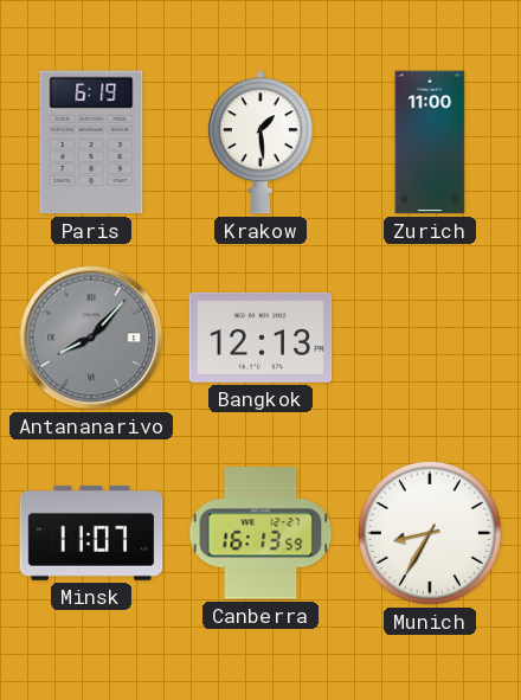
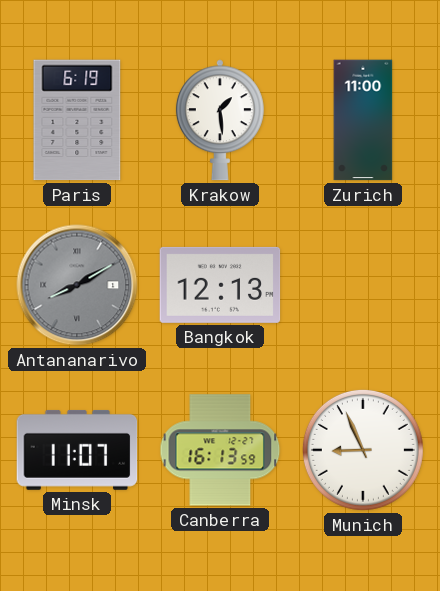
Antananarivo: 8:07 -> 8:10
Munich: 8:35 -> 8:56
